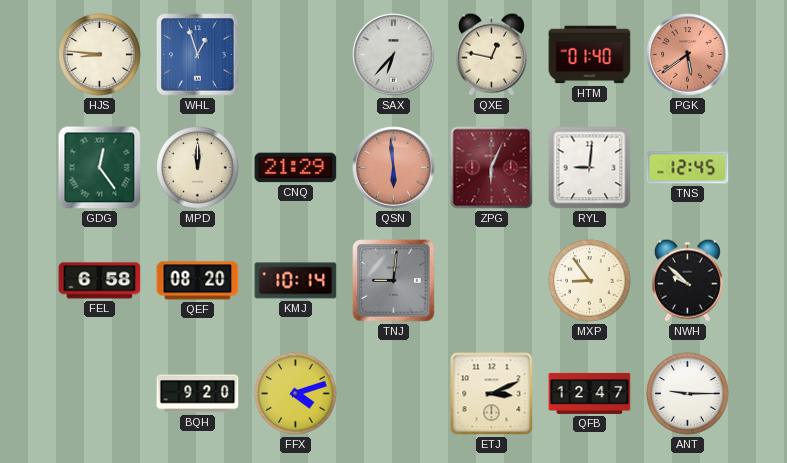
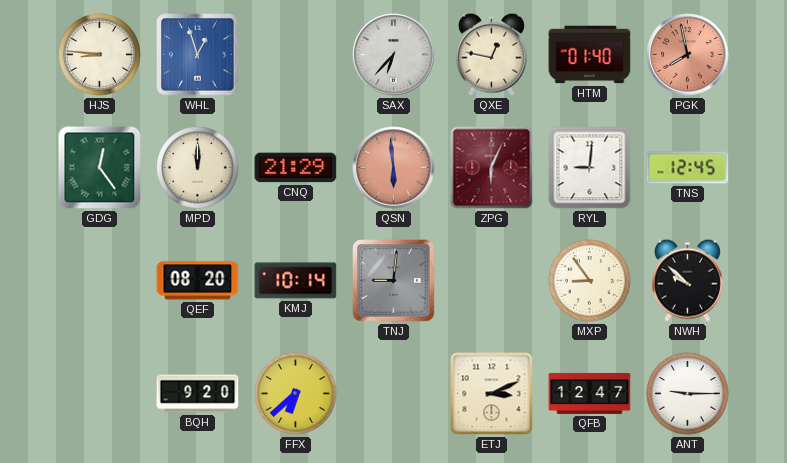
PGK: 5:39 -> 7:58
FEL: 6:58 -> none
FFX: 4:12 -> 6:38
